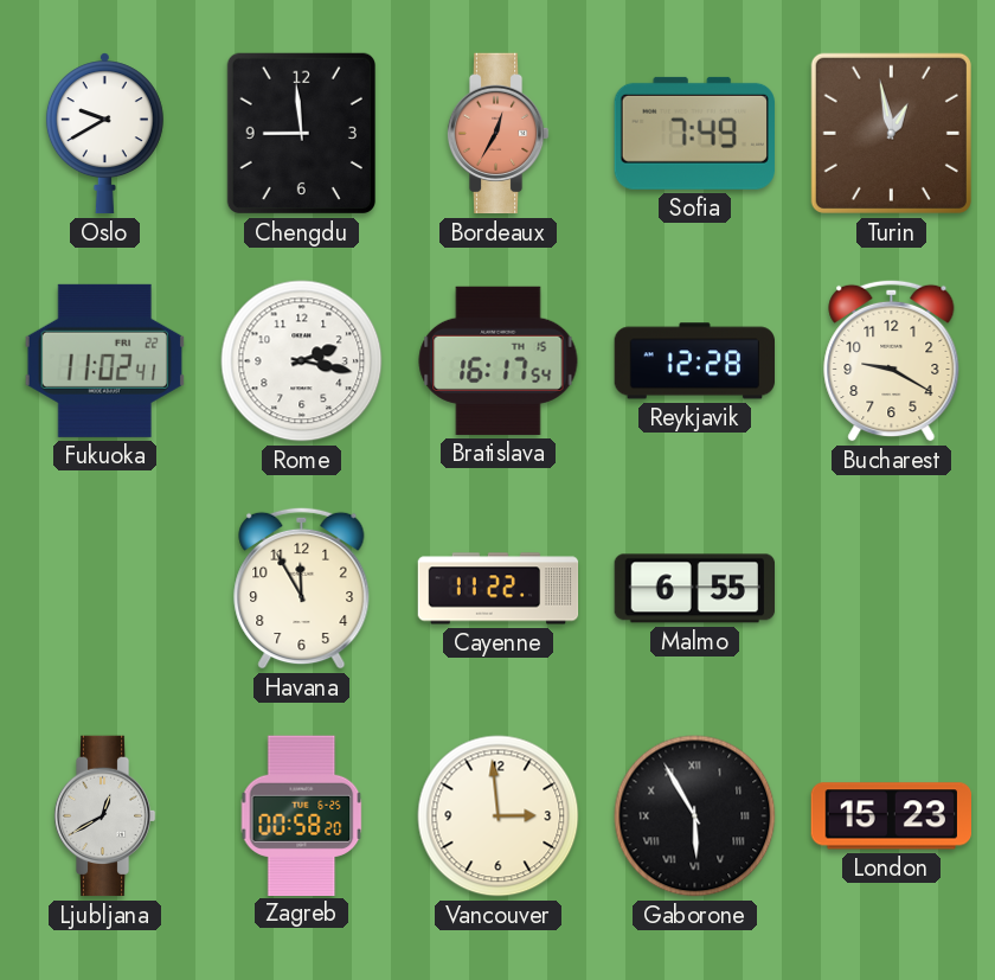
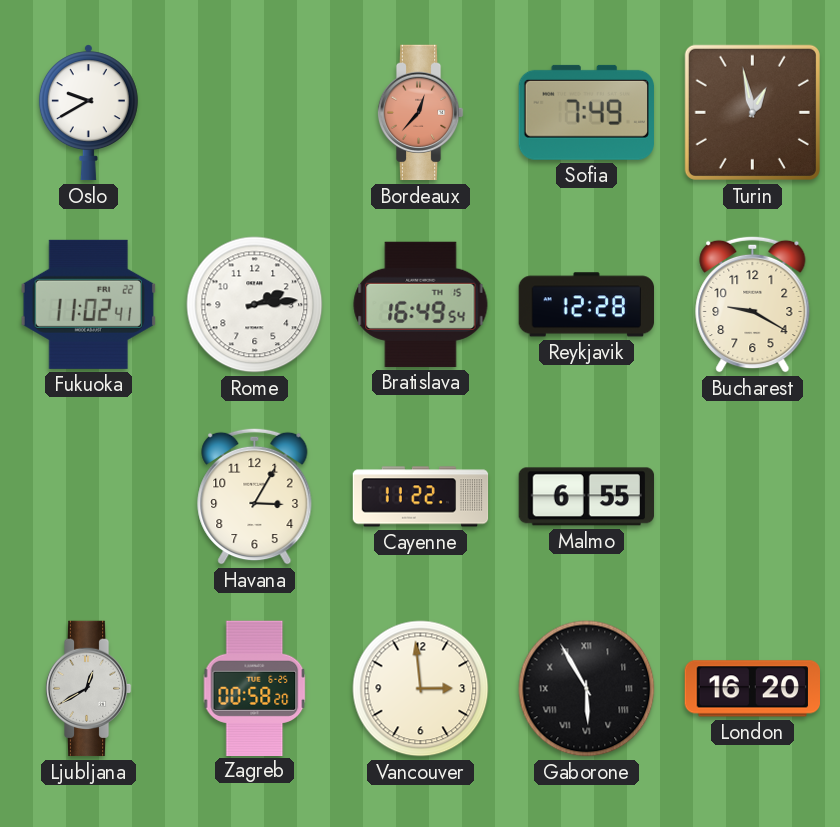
Chengdu: 8:59 -> none
Bordeaux: 12:35 -> 12:37
Rome: 2:17 -> 2:14
Bratislava: 16:17 -> 16:49
Havana: 11:55 -> 3:05
London: 15:23 -> 16:20
